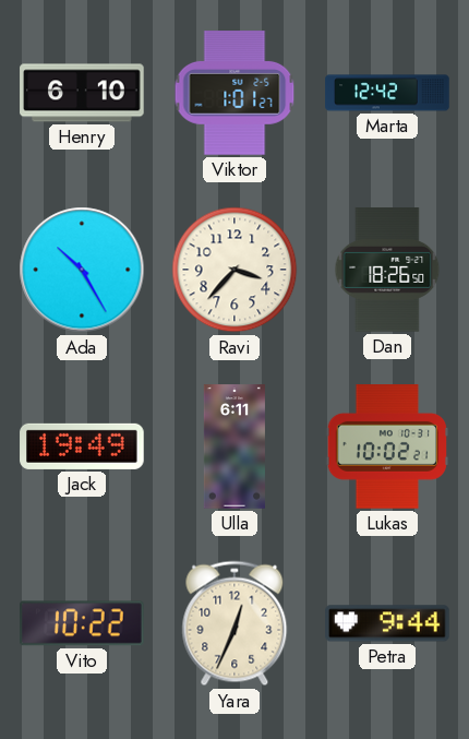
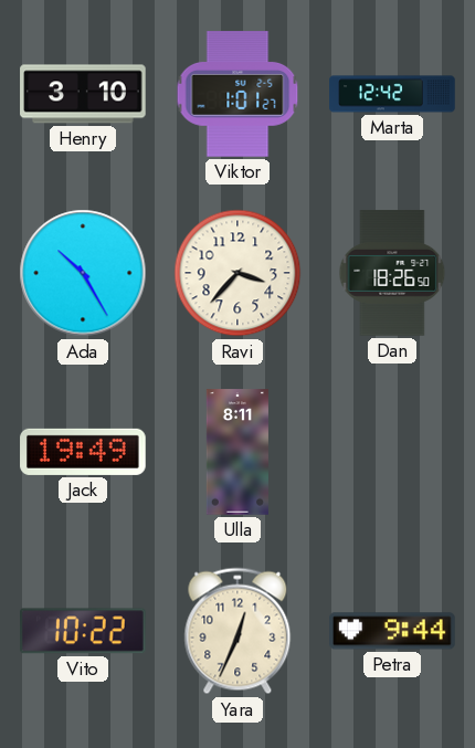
Henry: 6:10 -> 3:10
Ulla: 6:11 -> 8:11
Lukas: 10:02 -> none
